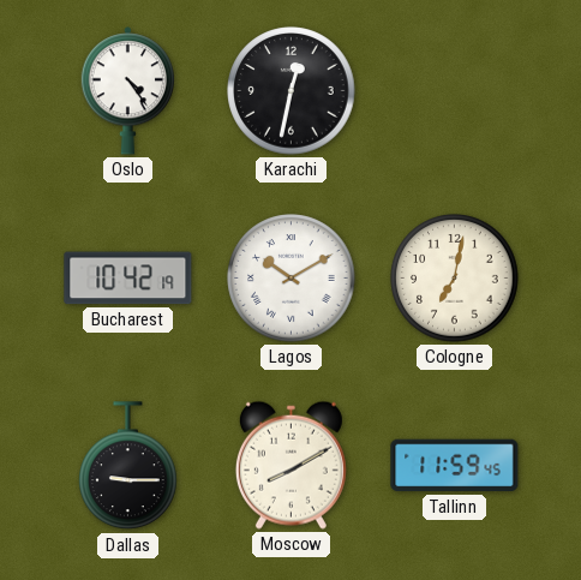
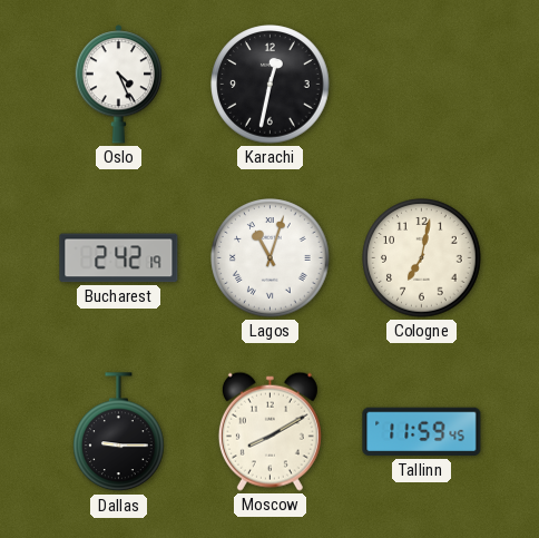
Oslo: 4:24 -> 4:26
Bucharest: 10:42 -> 2:42
Lagos: 10:10 -> 11:03
